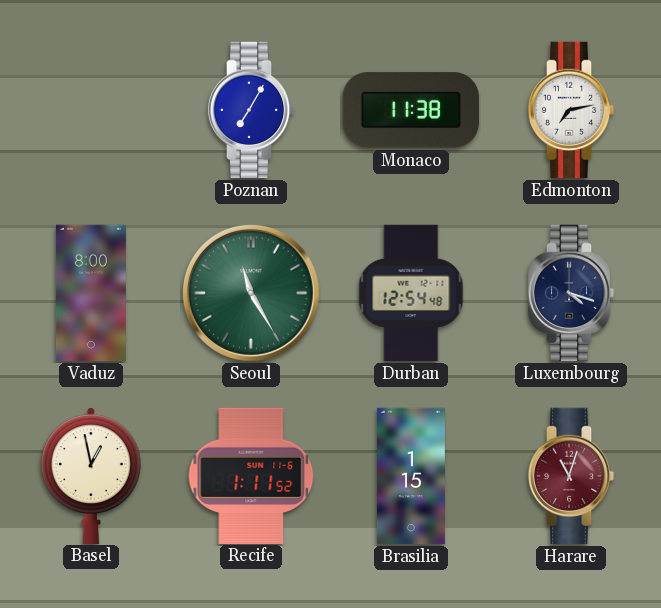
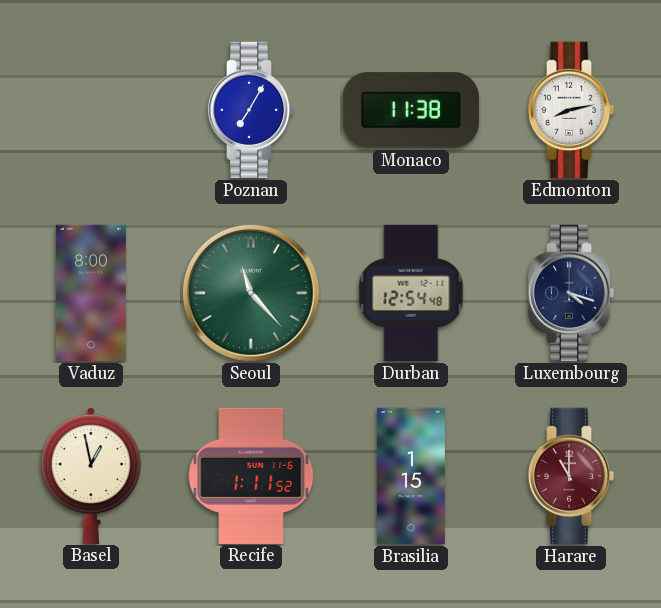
Edmonton: 7:13 -> 8:13
Seoul: 11:25 -> 11:23
Harare: 11:03 -> 11:00
